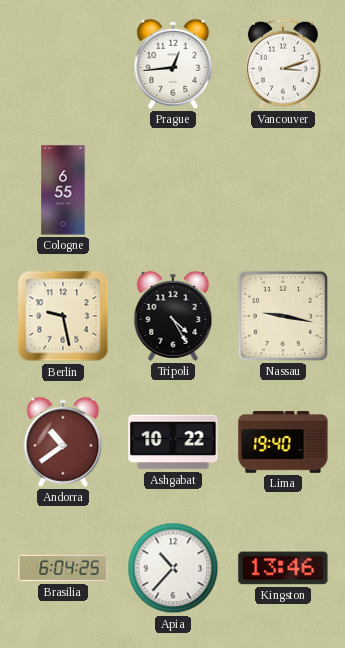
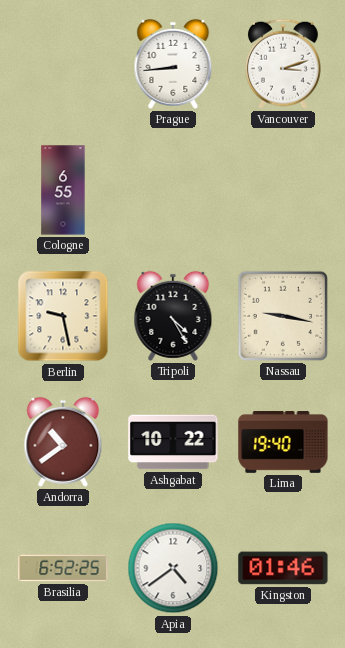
Prague: 12:44 -> 8:44
Brasilia: 6:04 -> 6:52
Apia: 10:37 -> 4:39
Kingston: 13:46 -> 01:46
